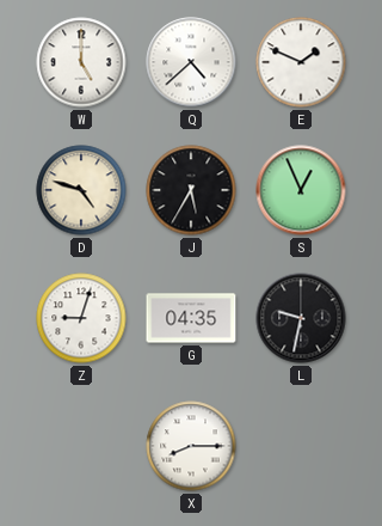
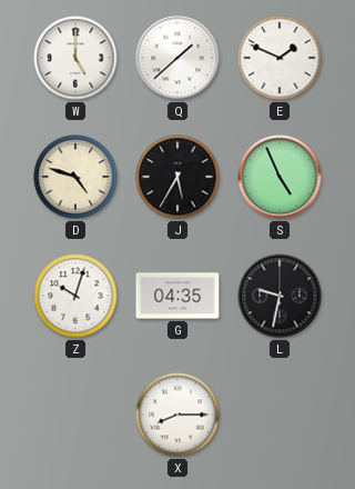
Q: 4:38 -> 1:38
S: 12:56 -> 4:56
Z: 9:03 -> 10:03
